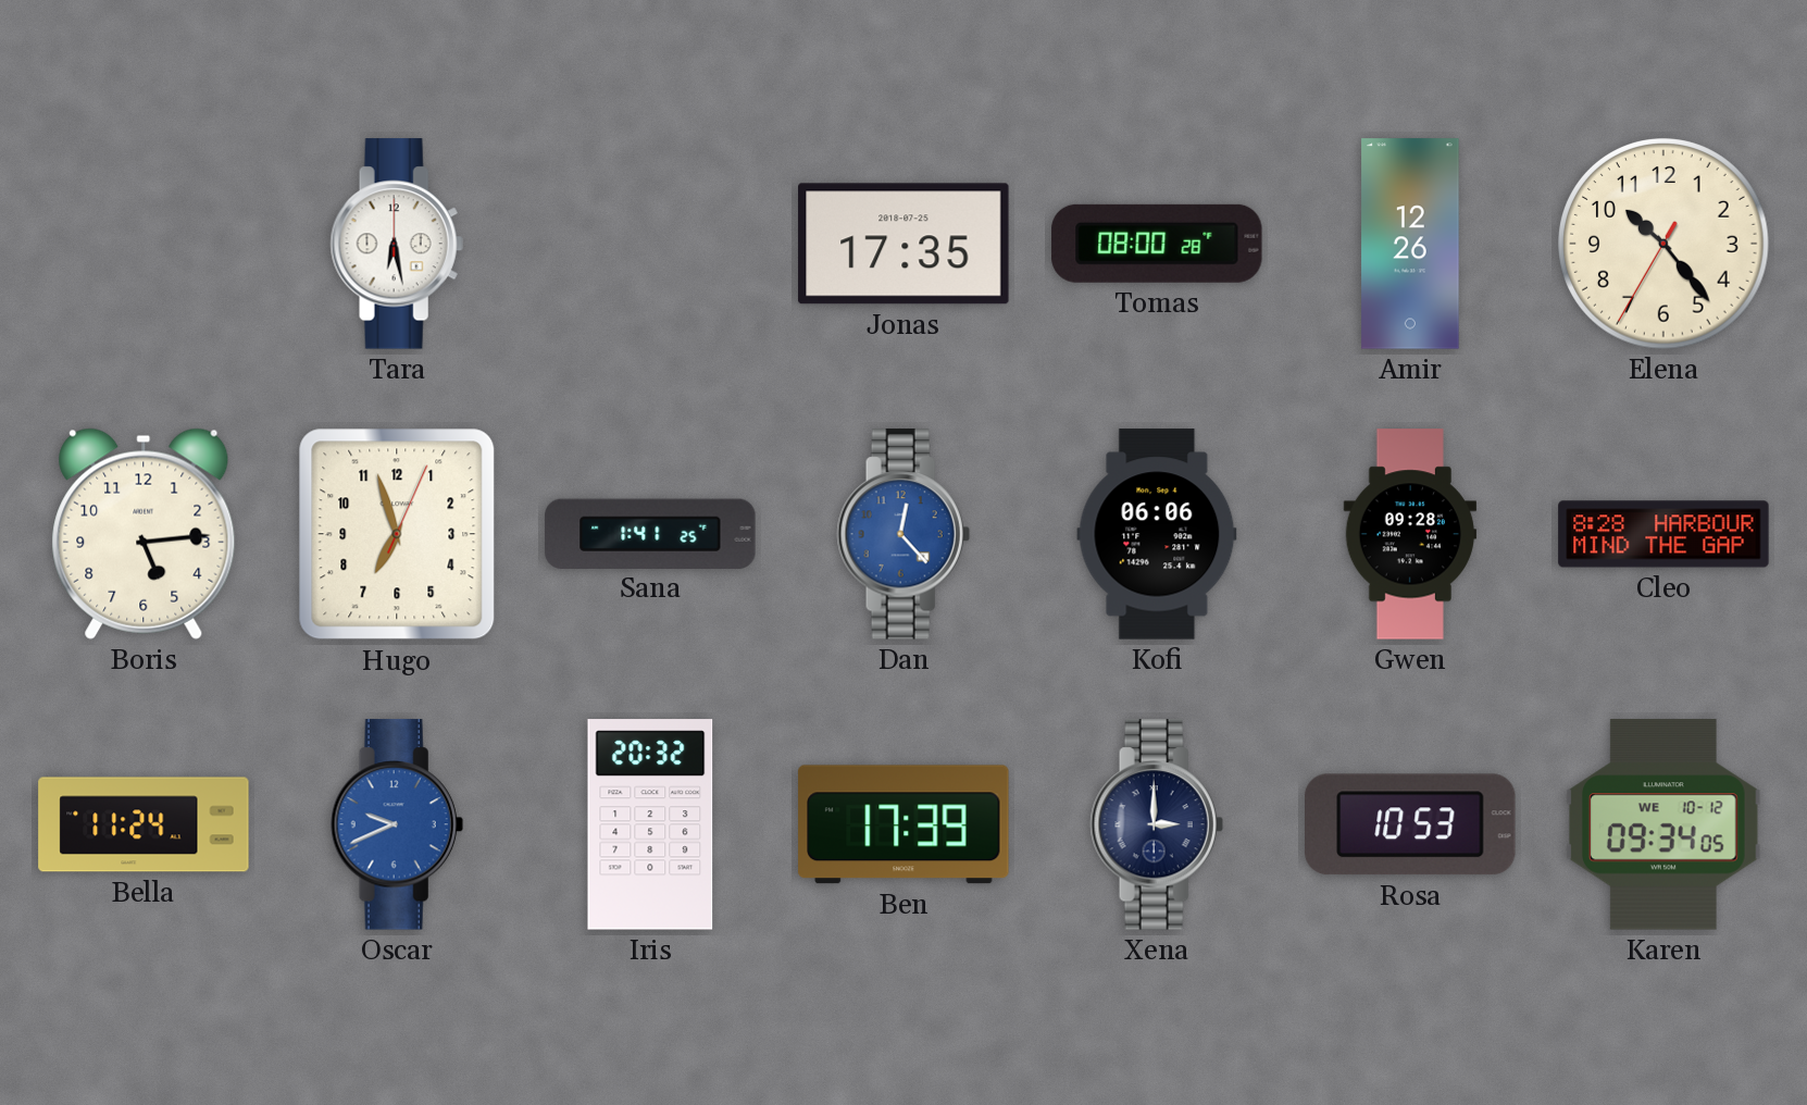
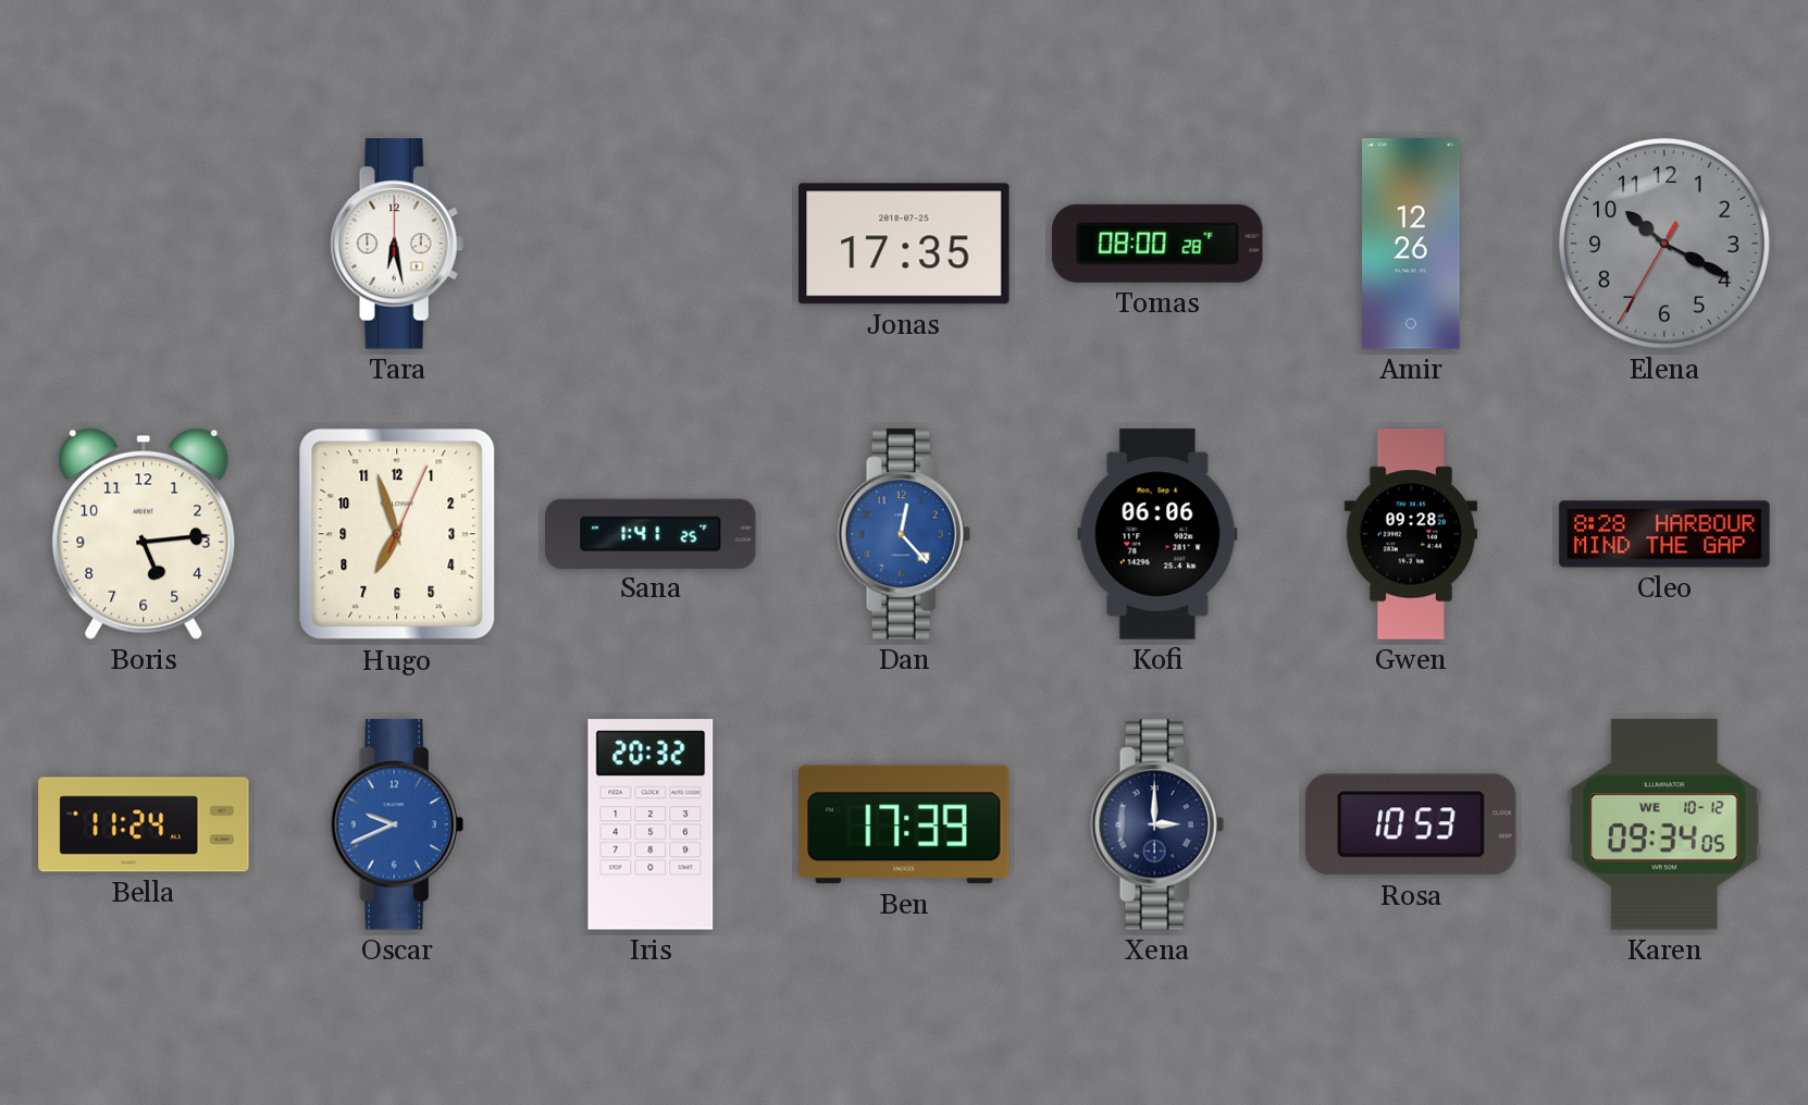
Elena: 10:23 -> 10:19
Elena dial: cream -> grey
